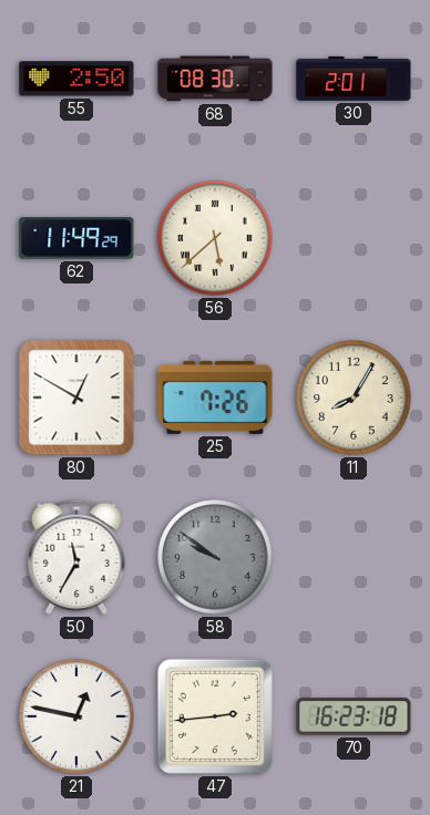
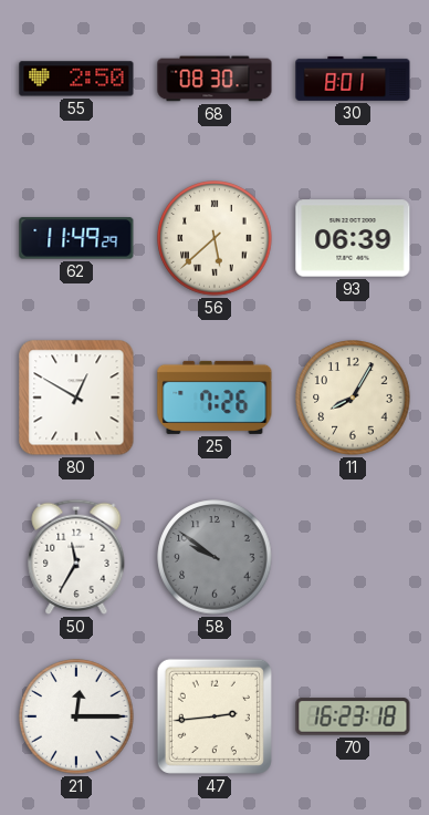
30: 2:01 -> 8:01
93: none -> 06:39
21: 12:47 -> 12:15
